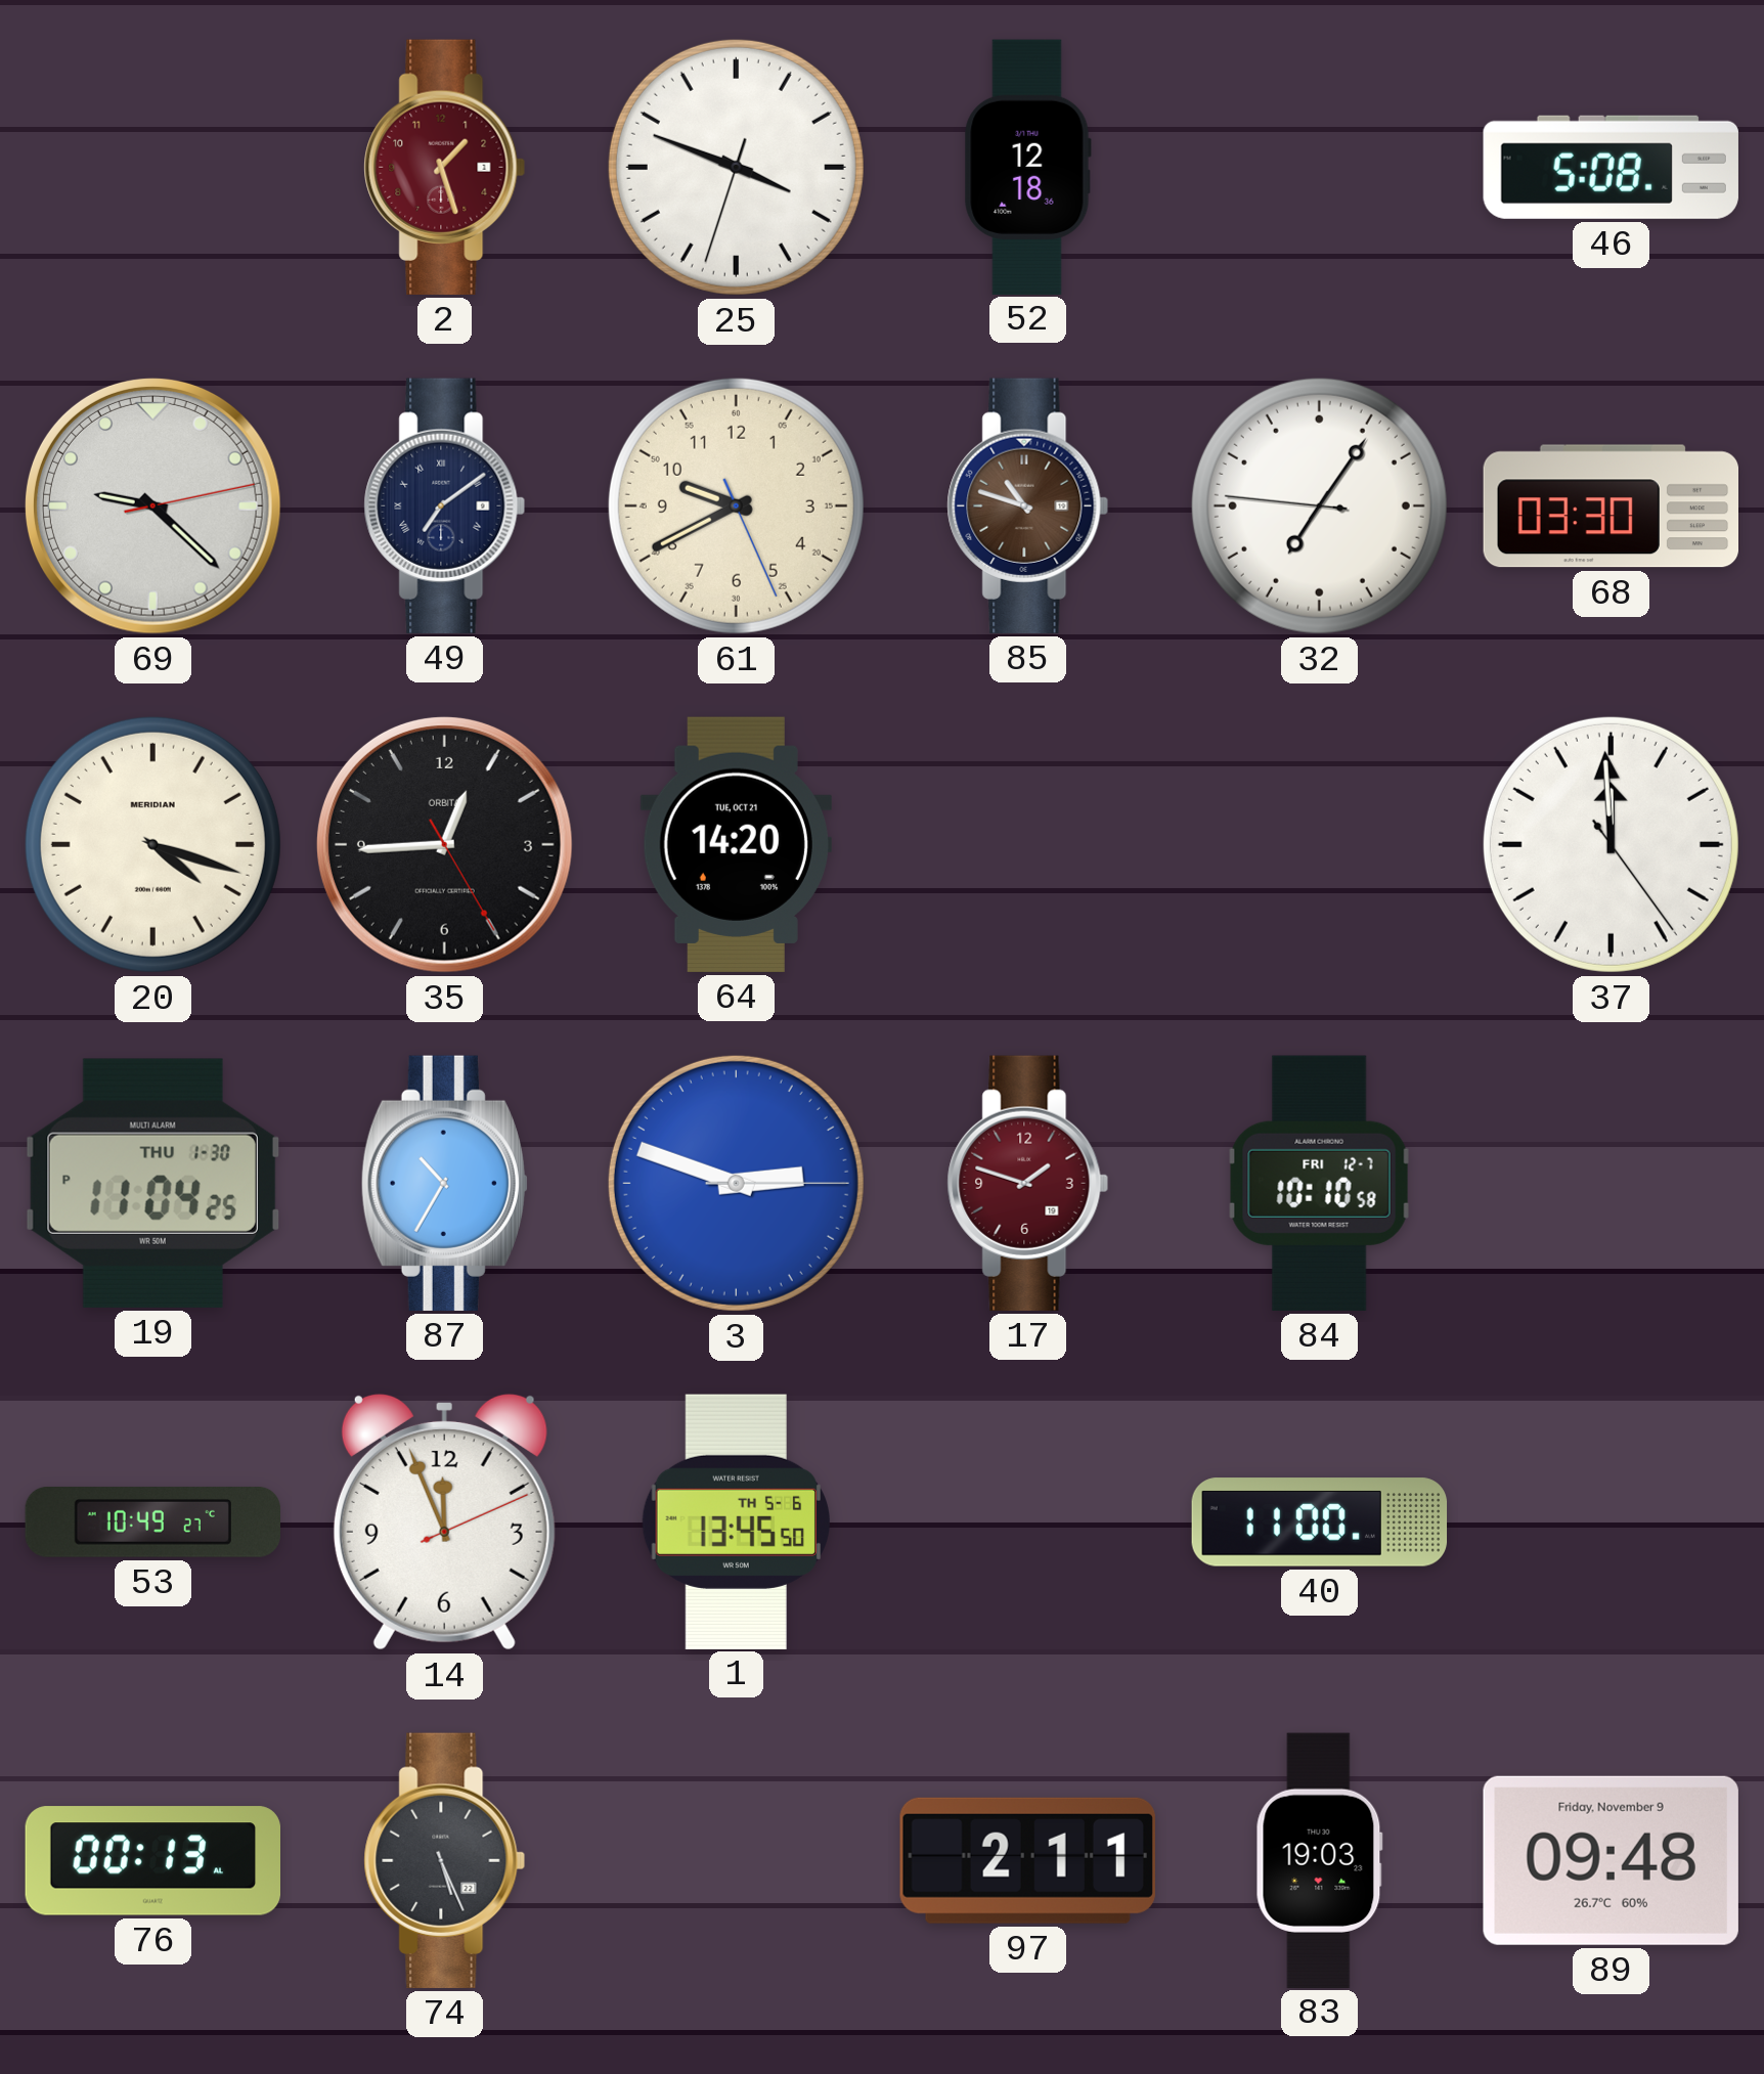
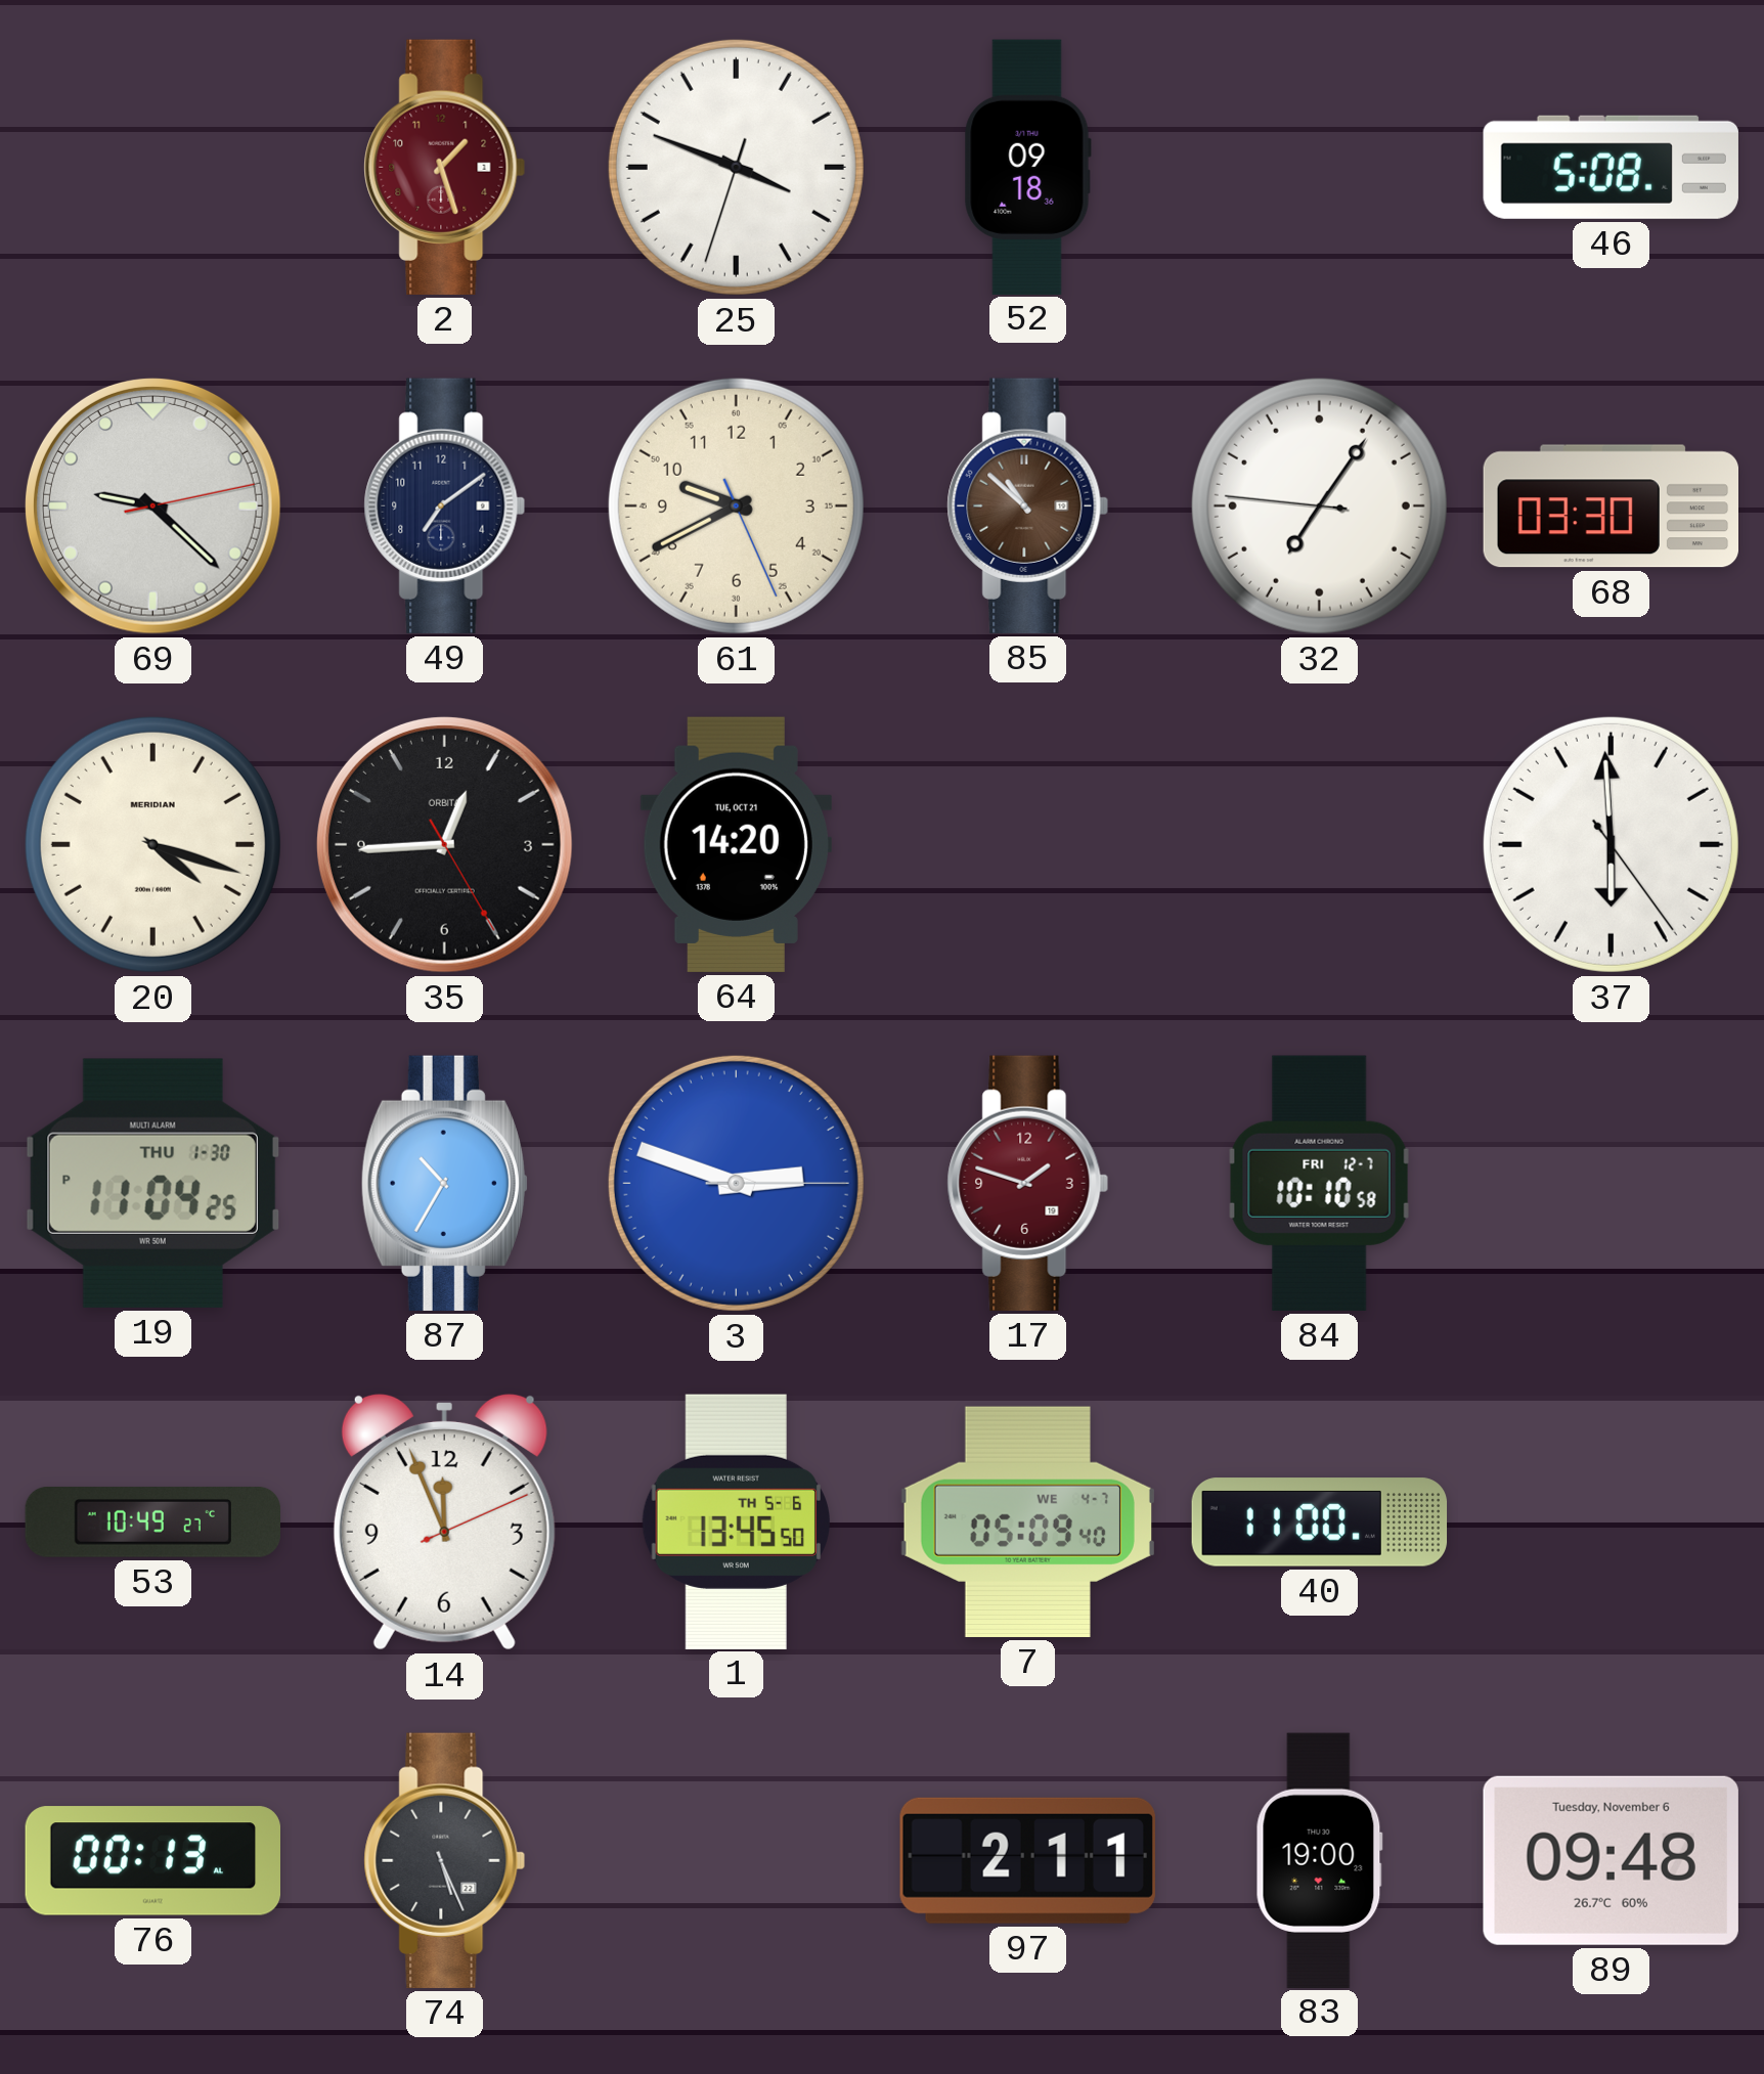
52: 12:18 -> 09:18
49 numerals: Roman -> Arabic
85: 10:48 -> 10:52
37: 11:59 -> 5:59
7: none -> 05:09
83: 19:03 -> 19:00
89 date: Friday, November 9 -> Tuesday, November 6
